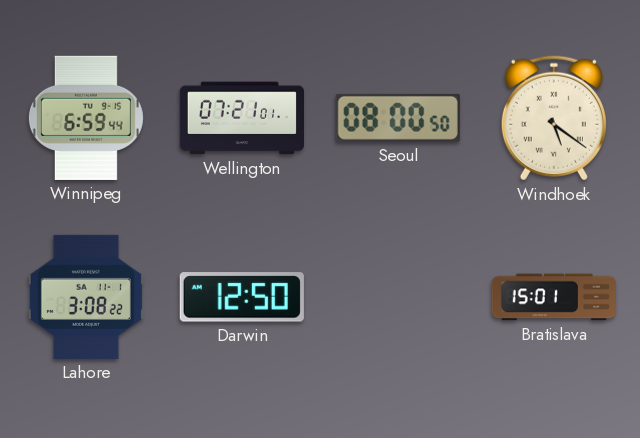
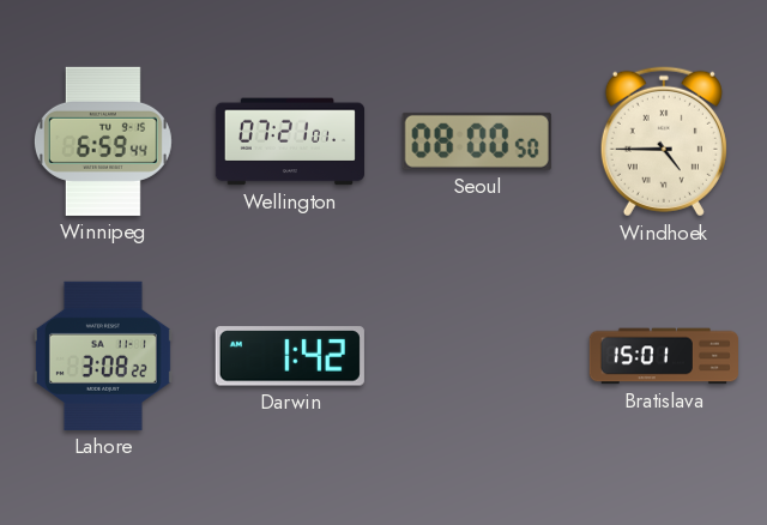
Windhoek: 5:21 -> 4:45
Darwin: 12:50 -> 1:42
